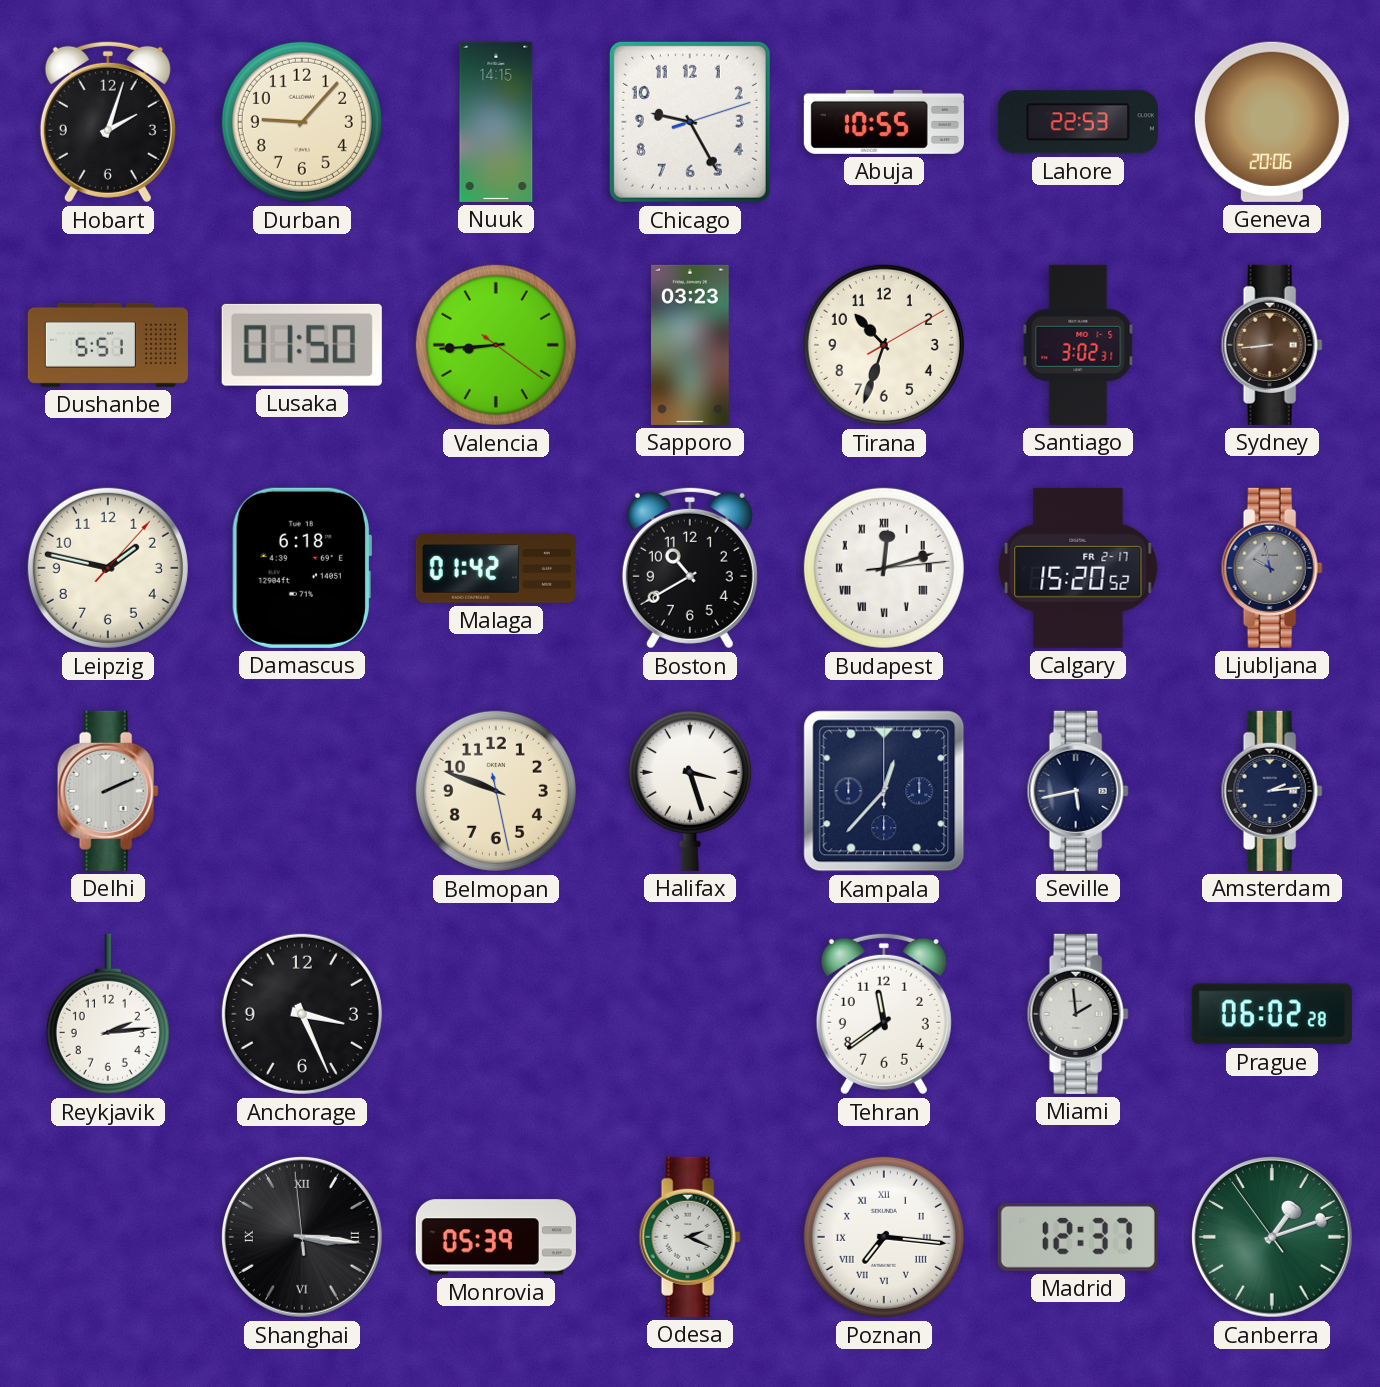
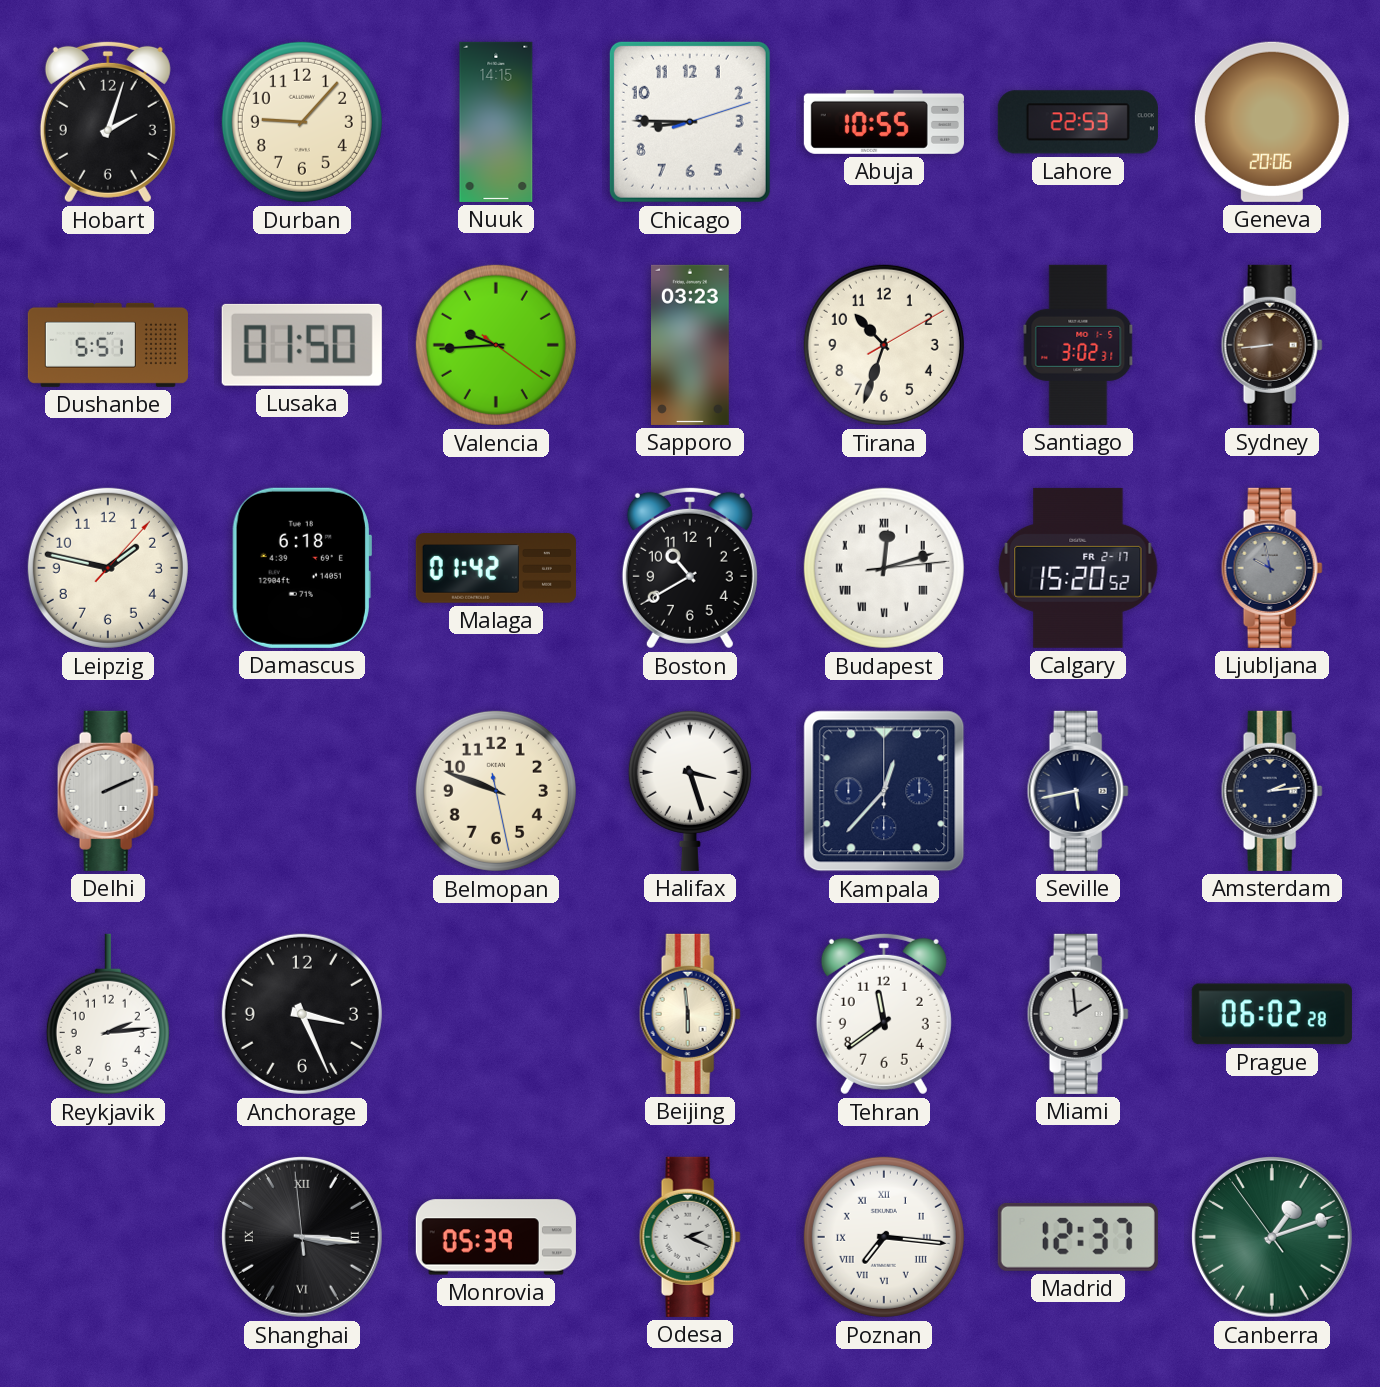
Chicago: 9:25 -> 8:45
Valencia: 8:44 -> 9:44
Beijing: none -> 5:59
